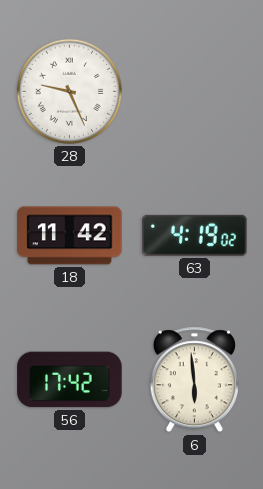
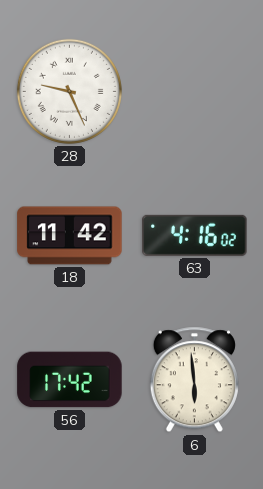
63: 4:19 -> 4:16
